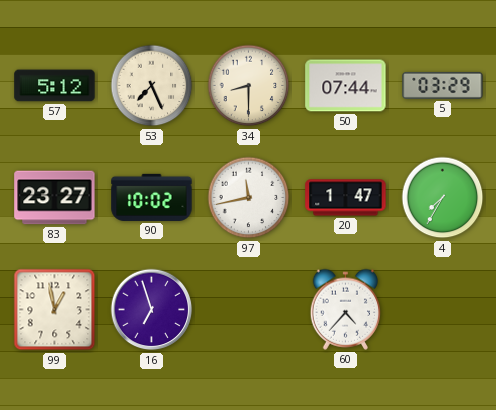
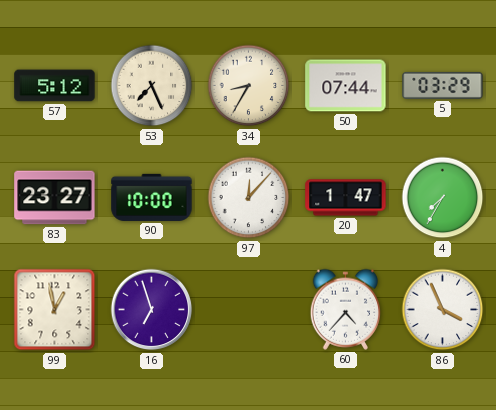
34: 8:30 -> 8:35
90: 10:02 -> 10:00
97: 11:43 -> 12:07
86: none -> 3:56
